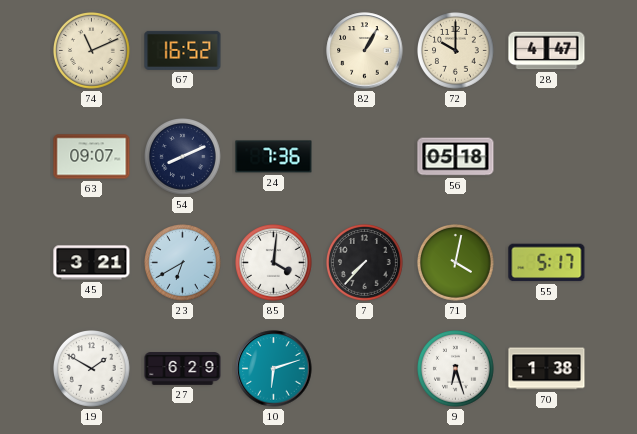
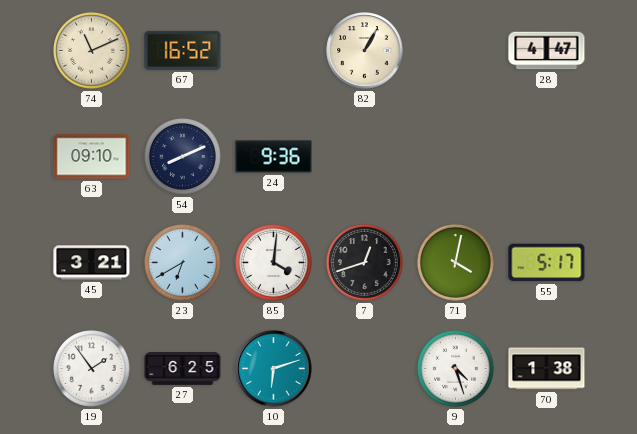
72: 10:00 -> none
63: 09:07 -> 09:10
24: 7:36 -> 9:36
56: 05:18 -> none
7: 7:37 -> 12:42
19: 1:50 -> 1:54
27: 6:29 -> 6:25
9: 6:27 -> 4:27
